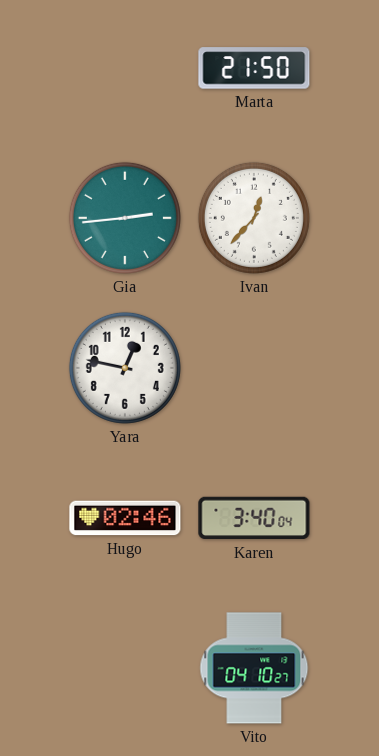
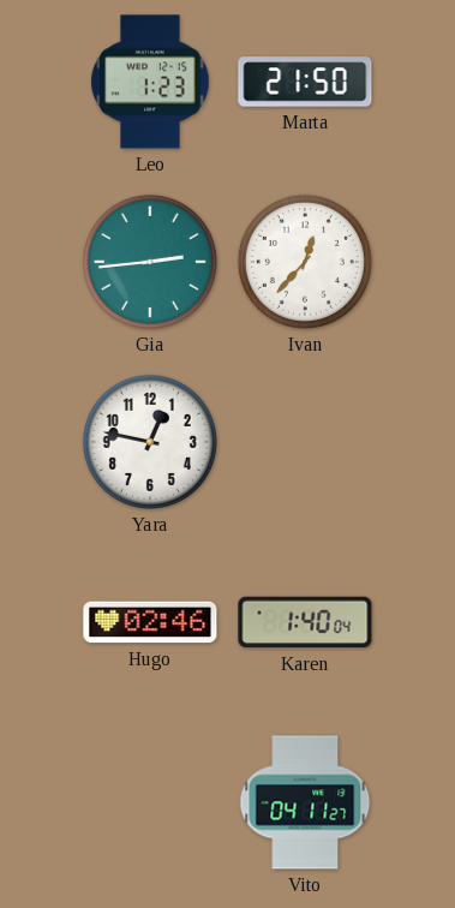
Leo: none -> 1:23
Karen: 3:40 -> 1:40
Vito: 04:10 -> 04:11
